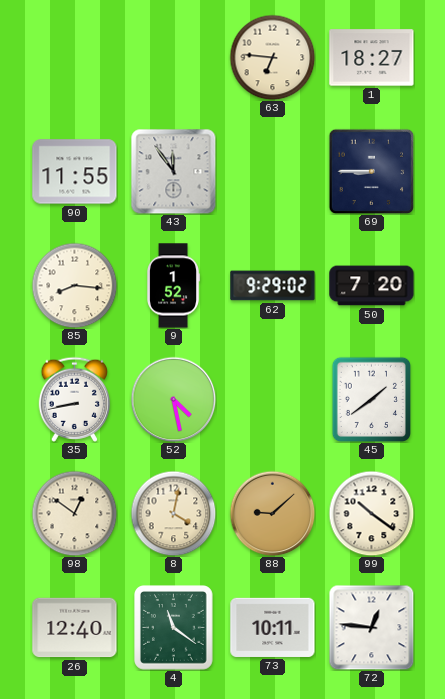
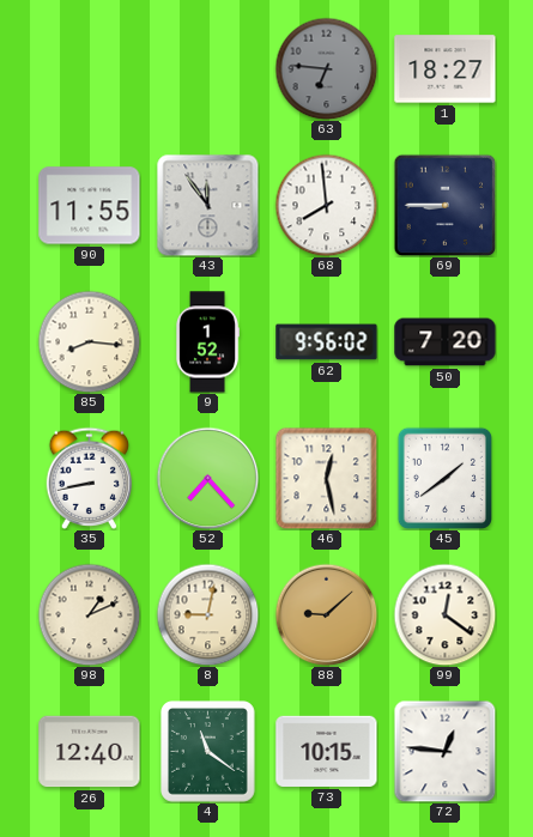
63 dial: cream -> grey
68: none -> 7:59
62: 9:29 -> 9:56
52: 4:28 -> 7:23
46: none -> 12:28
98: 12:51 -> 1:11
8: 4:02 -> 9:02
99: 10:21 -> 12:21
73: 10:11 -> 10:15
